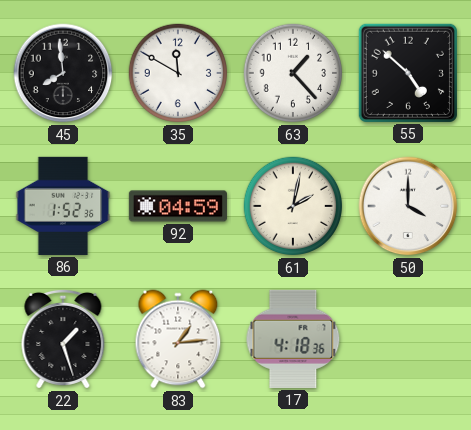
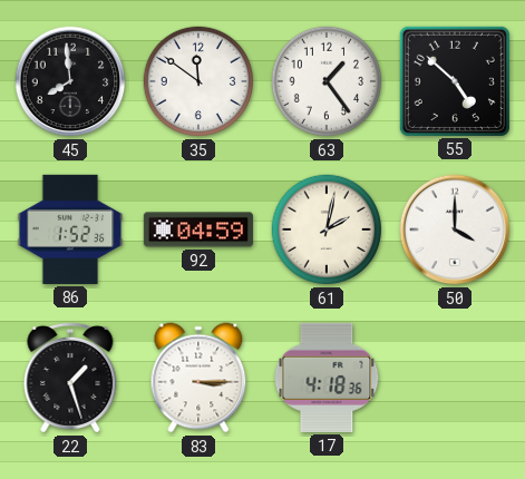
35: 11:50 -> 11:51
63: 1:23 -> 1:24
83: 1:14 -> 3:15
